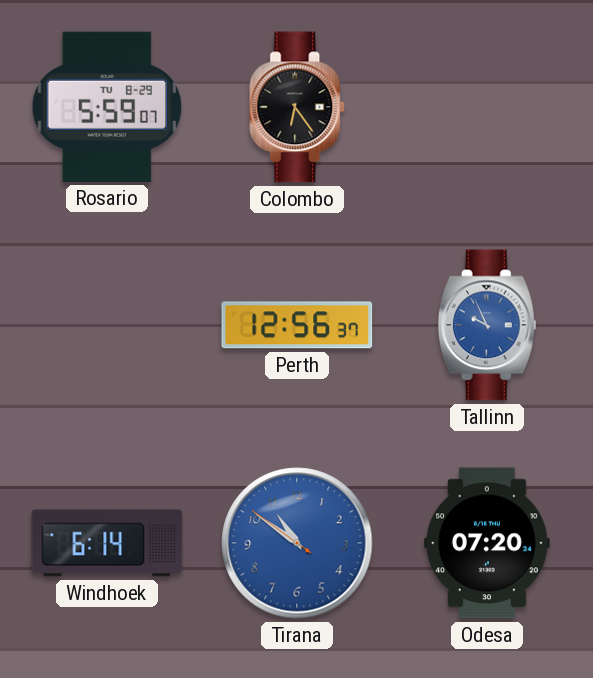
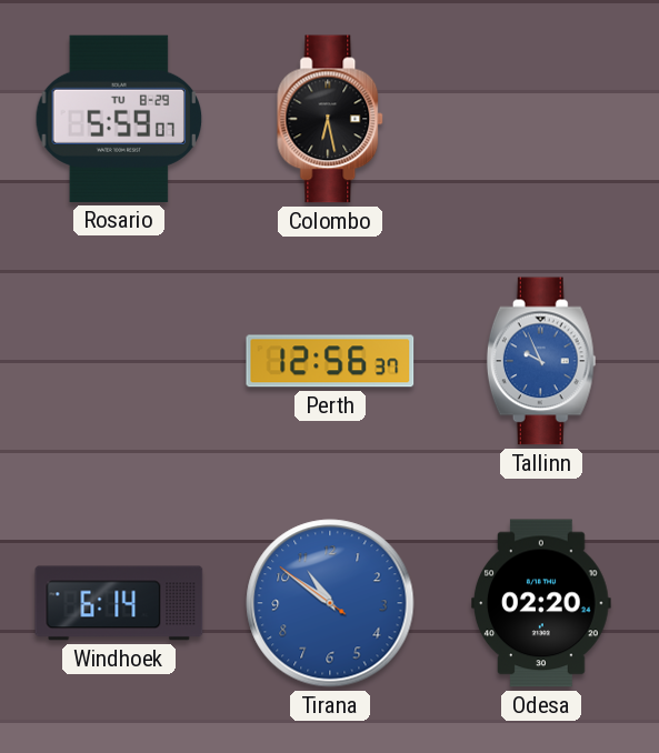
Colombo: 6:24 -> 6:28
Odesa: 07:20 -> 02:20
